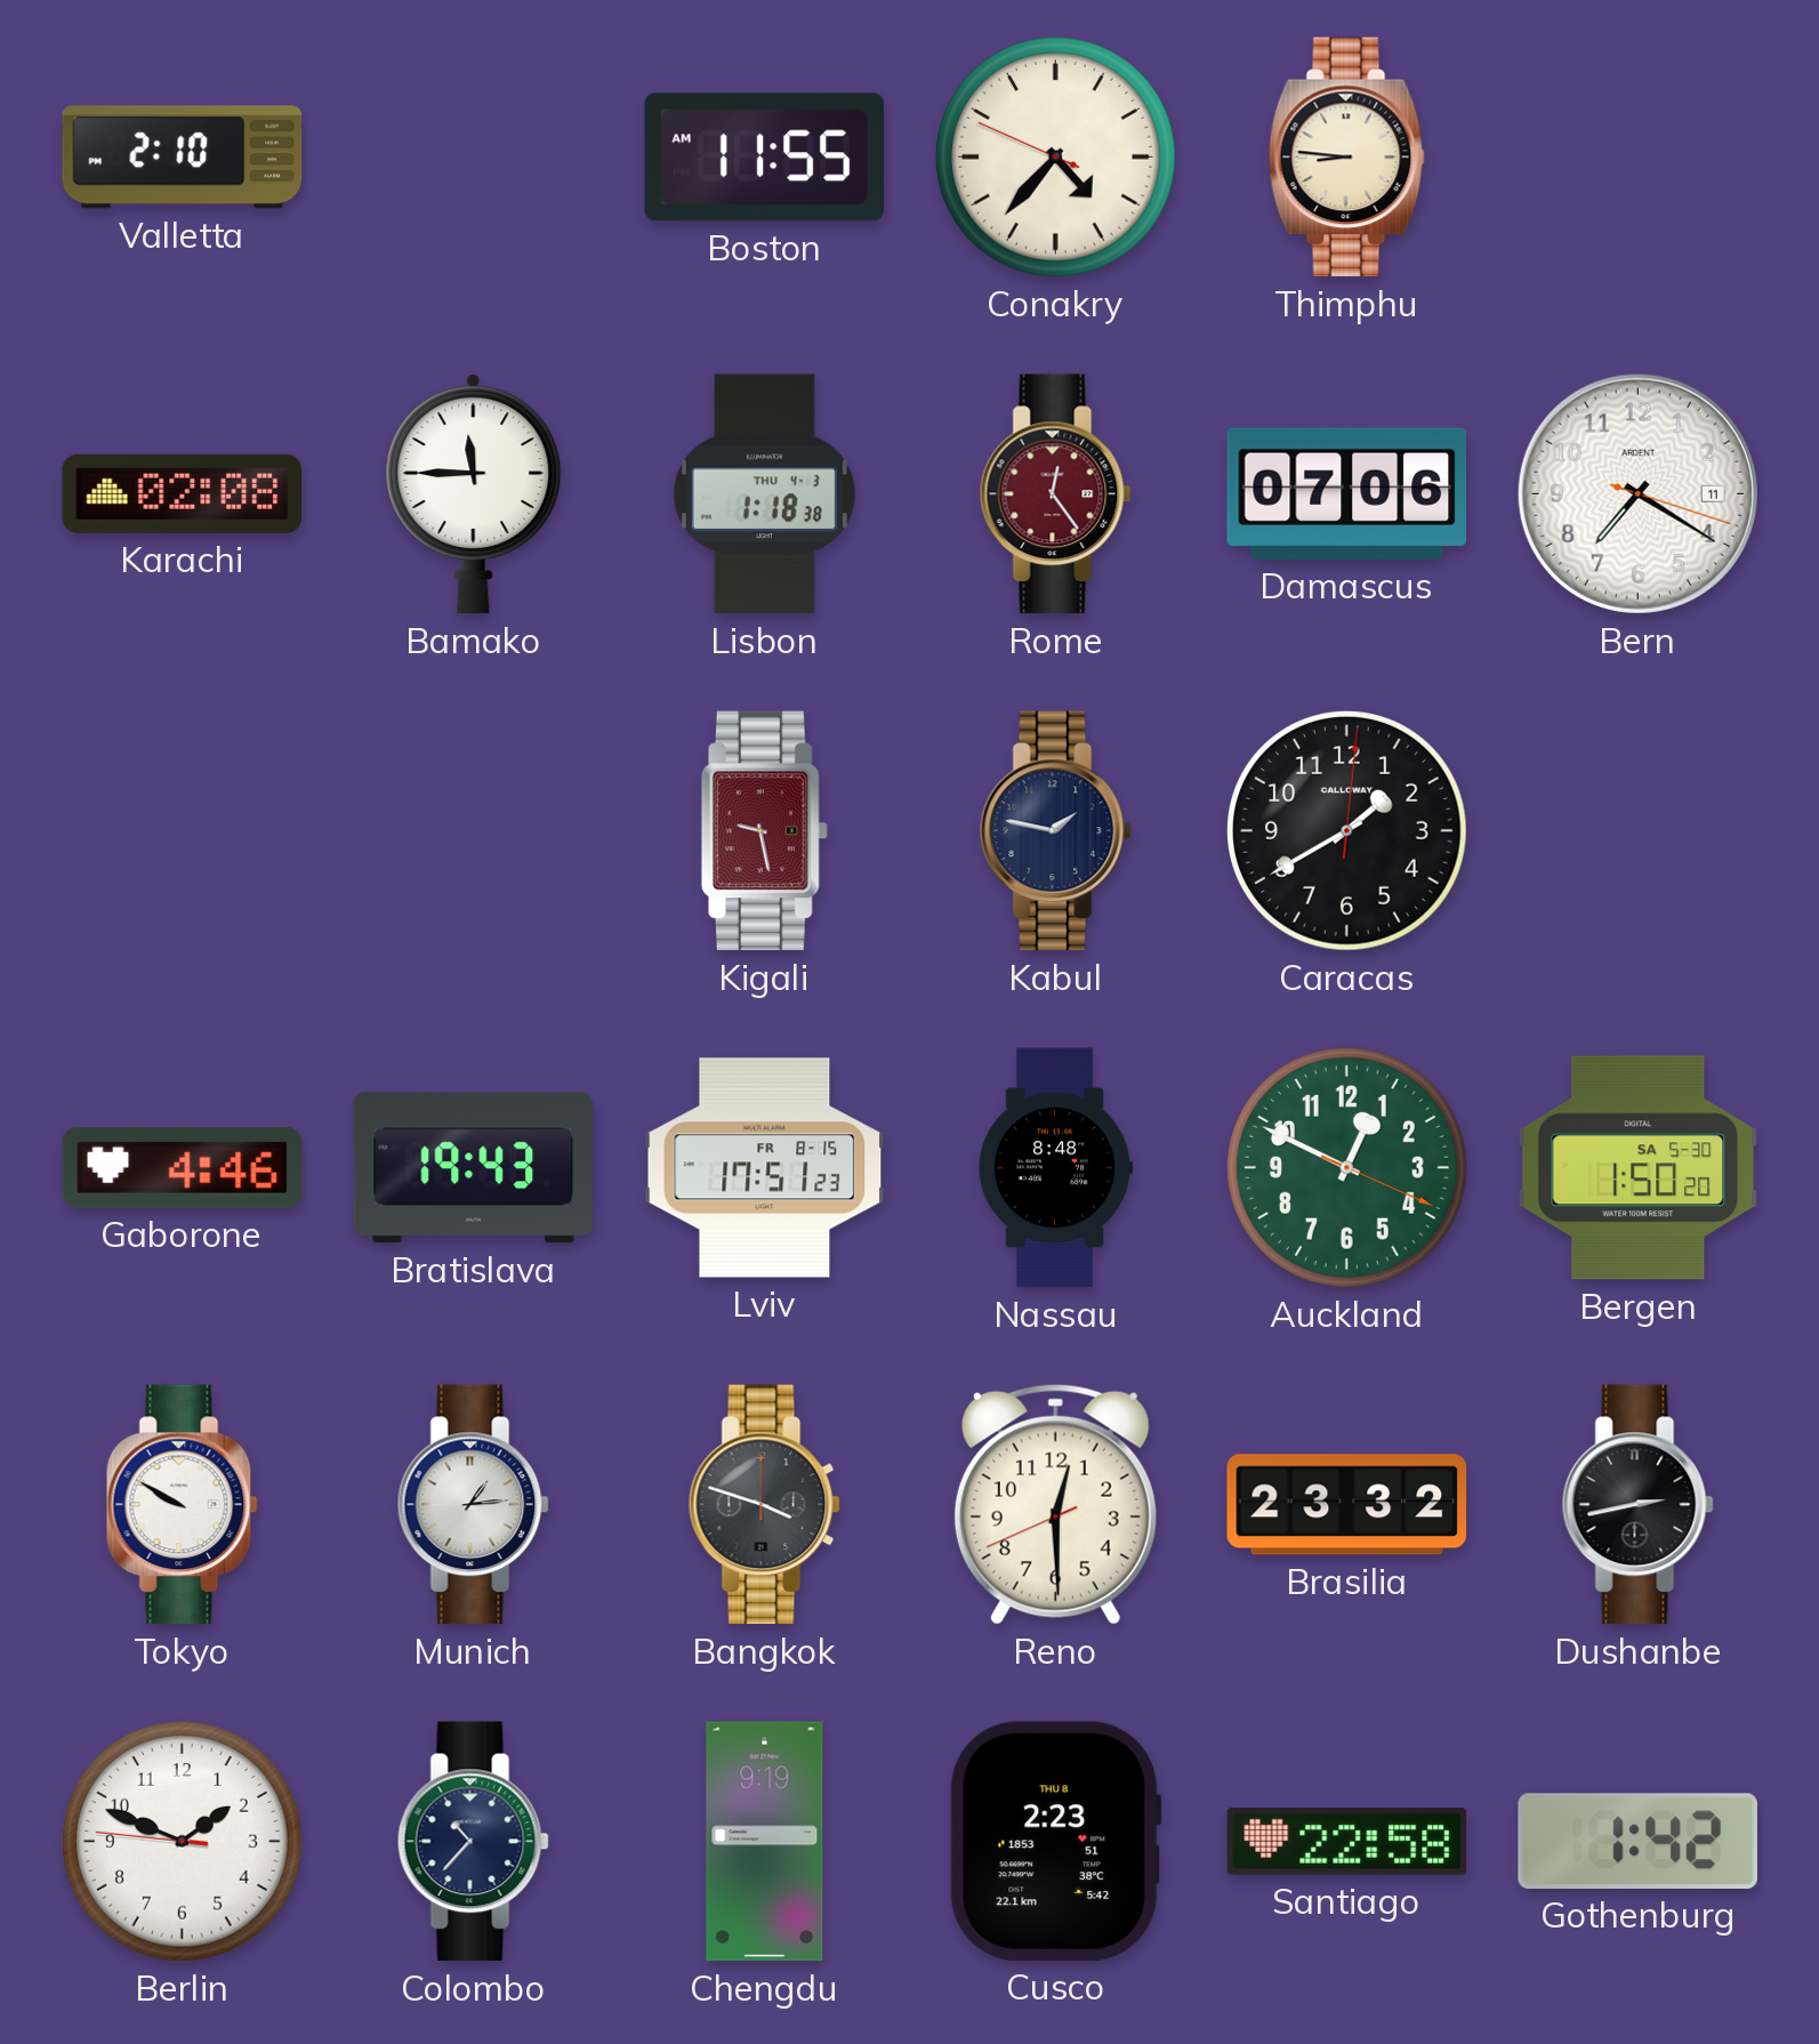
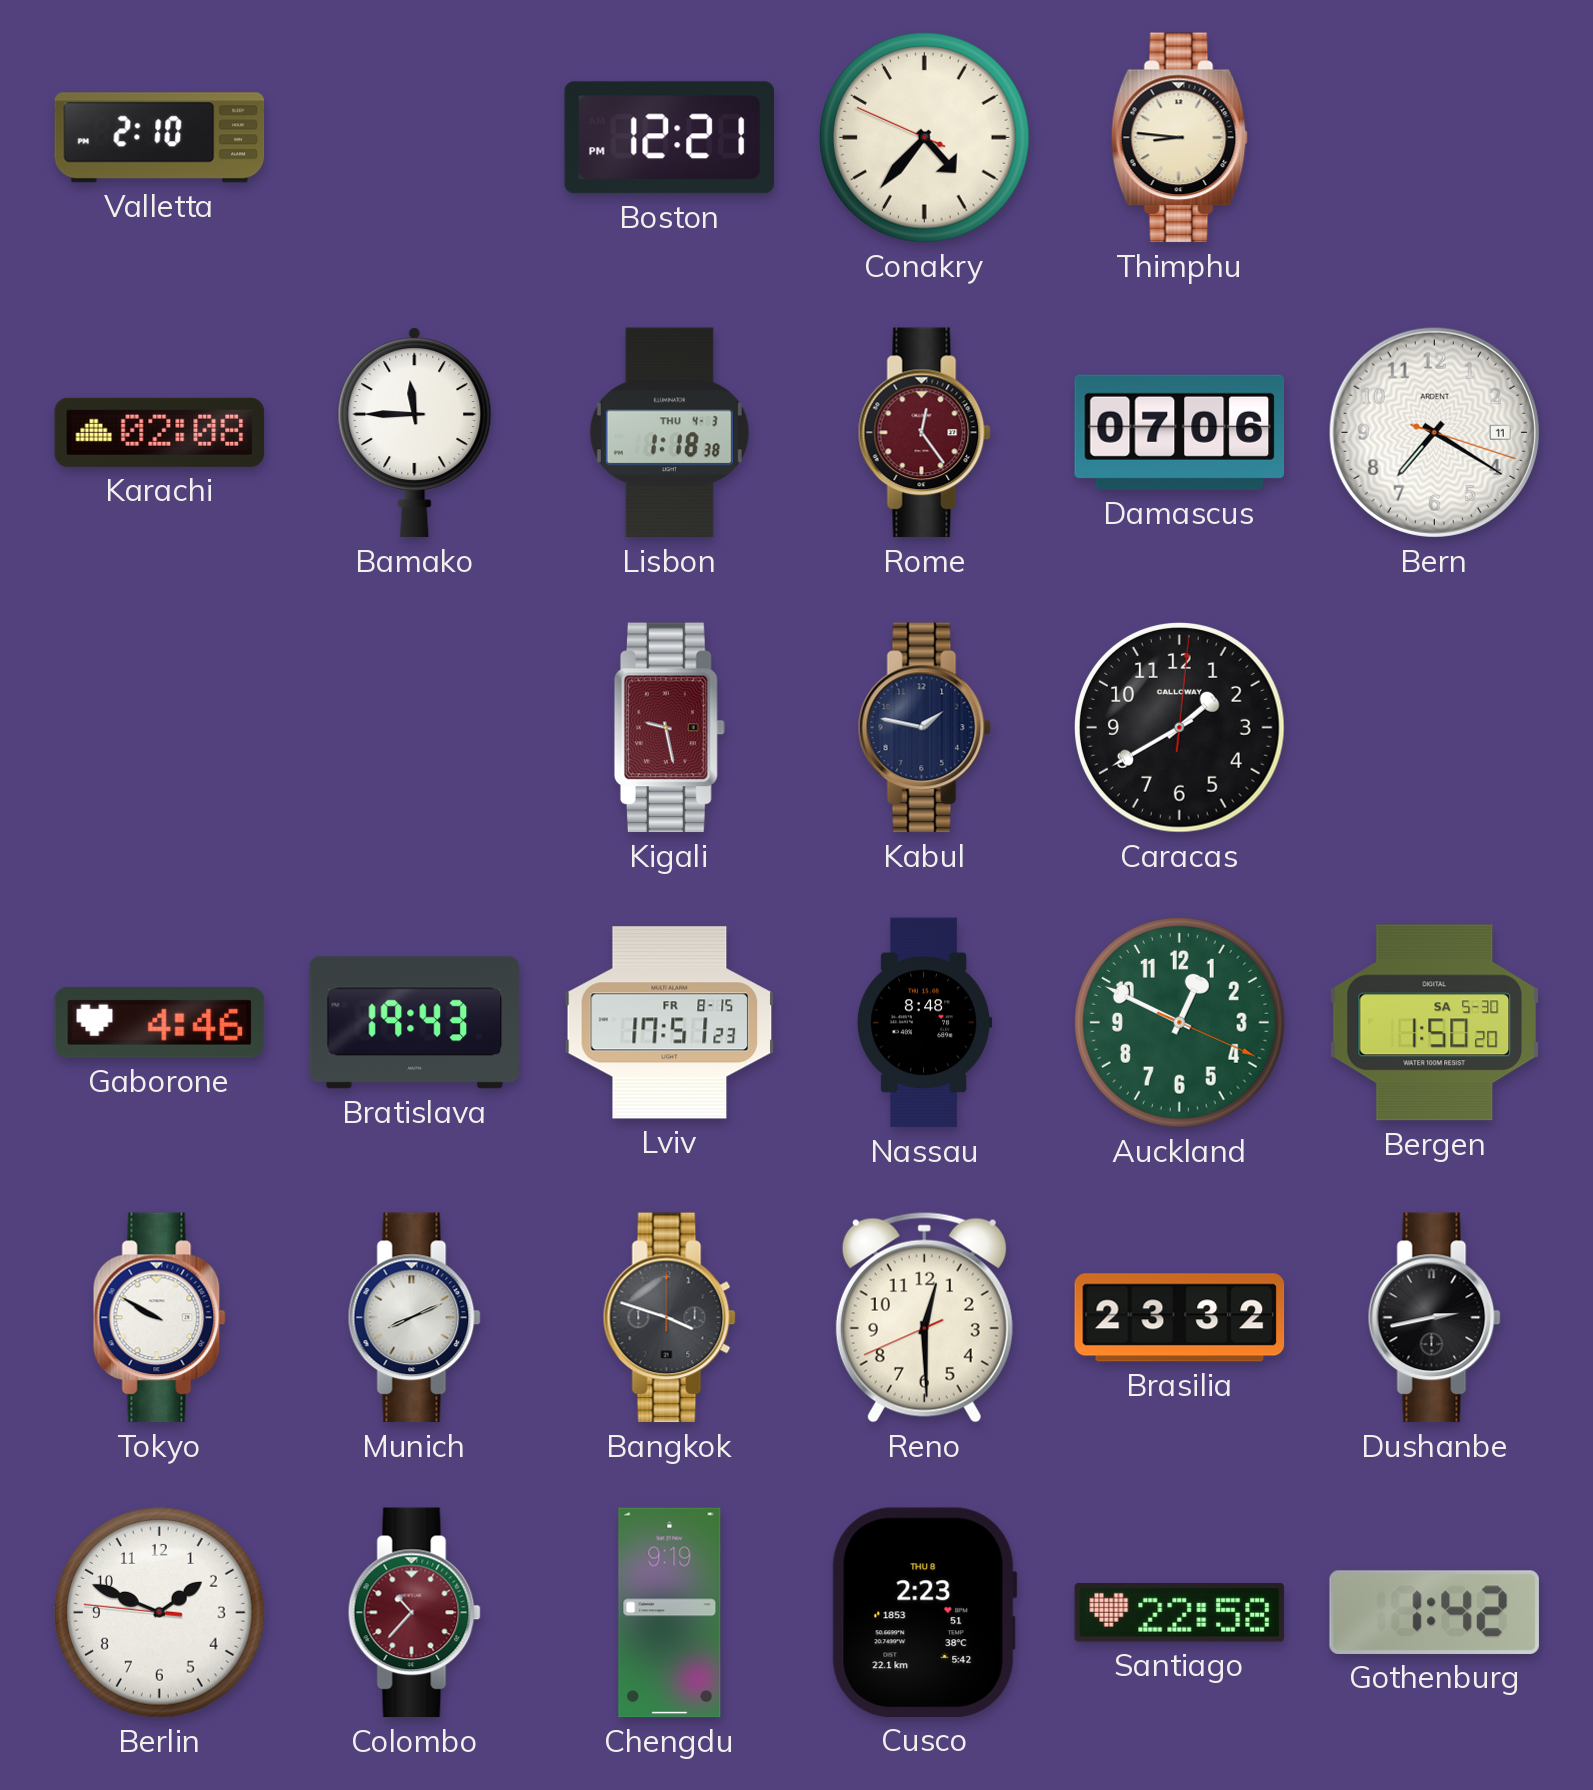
Boston: 11:55 -> 12:21
Munich: 1:14 -> 8:11
Colombo dial: navy -> burgundy
